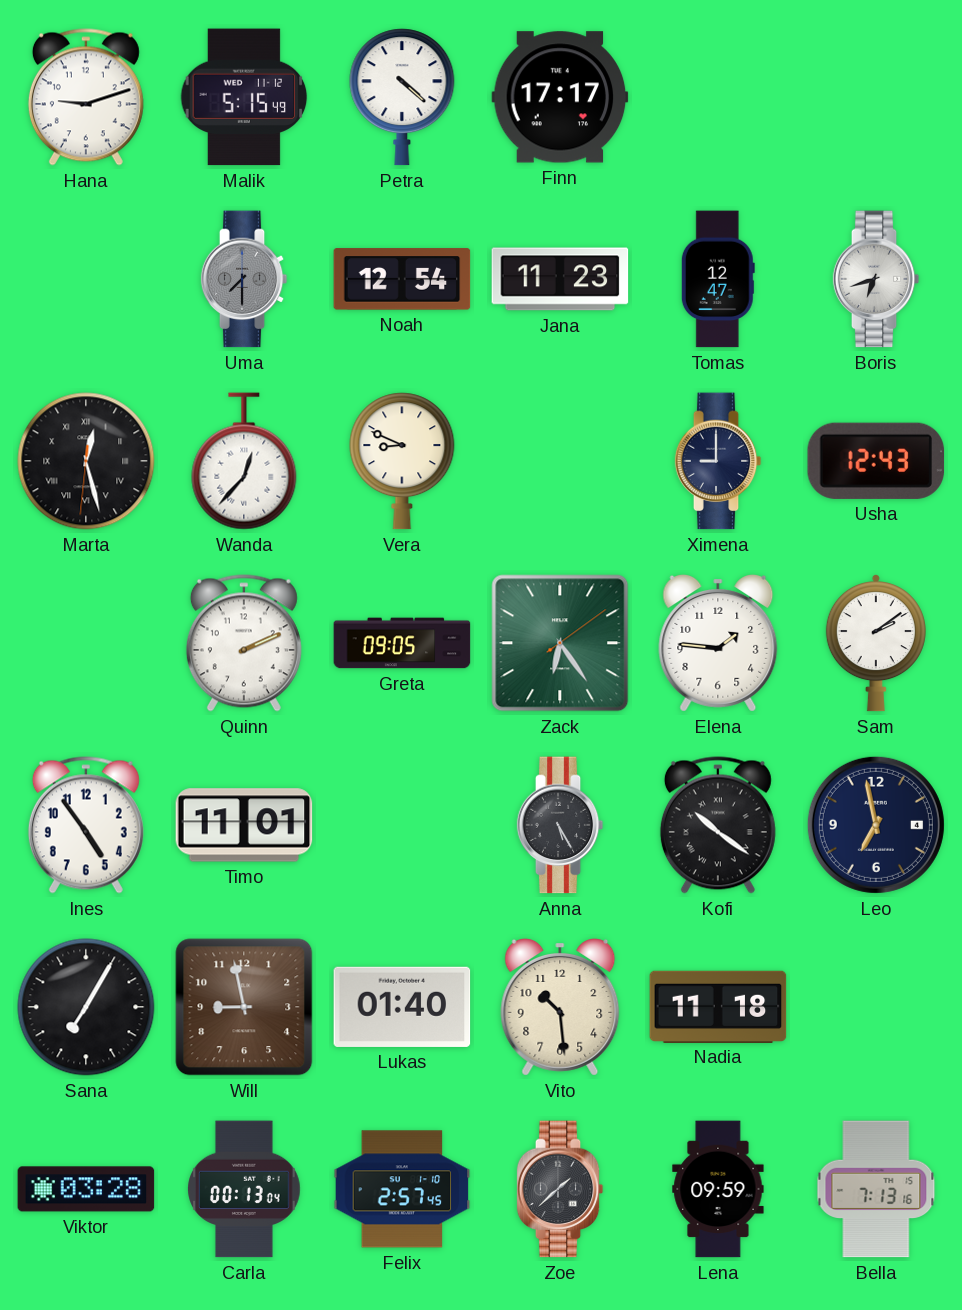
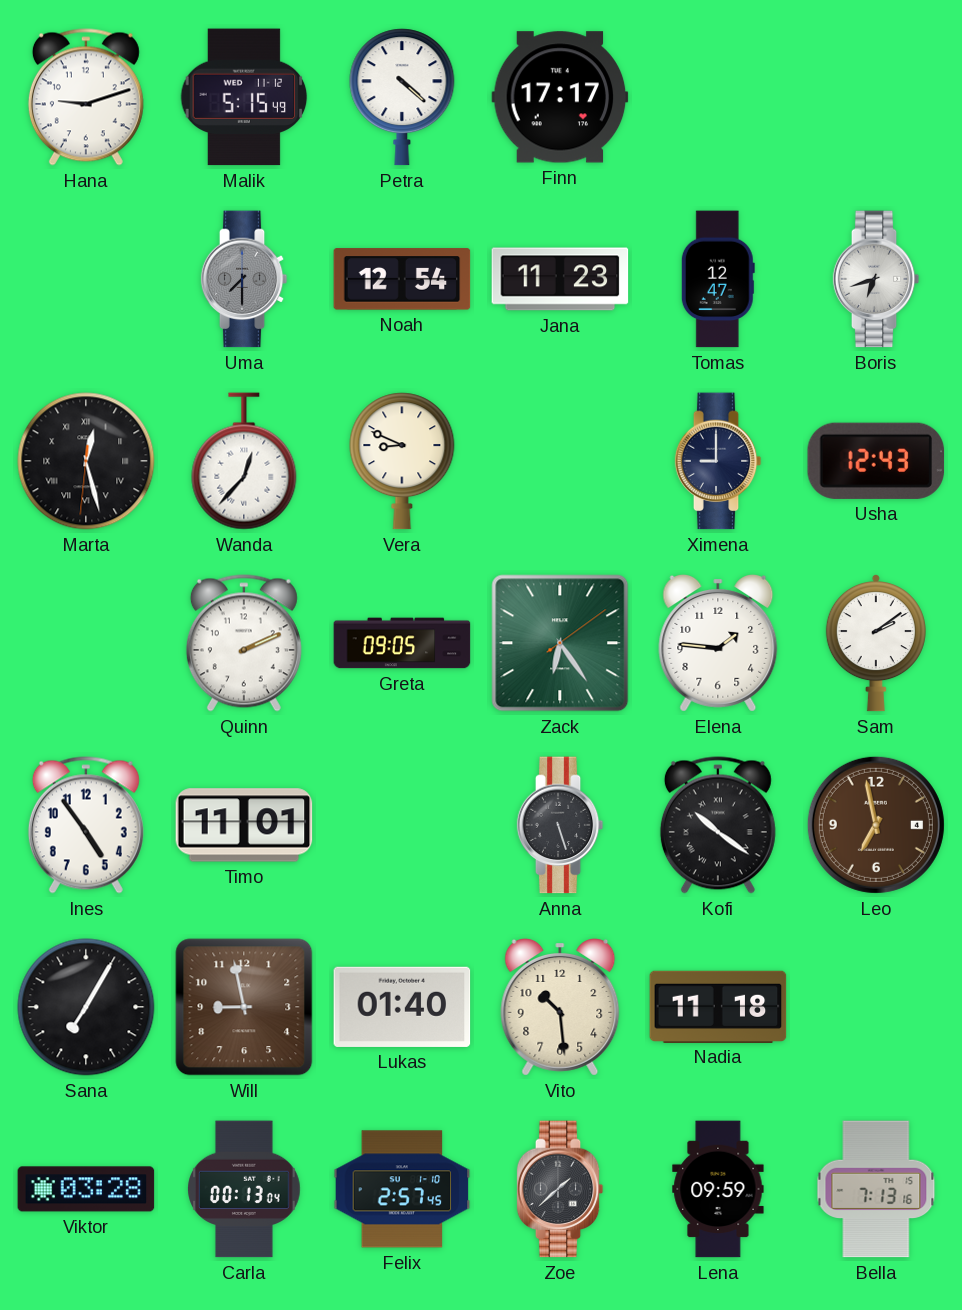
Anna: 5:25 -> 5:27
Leo dial: navy -> brown
